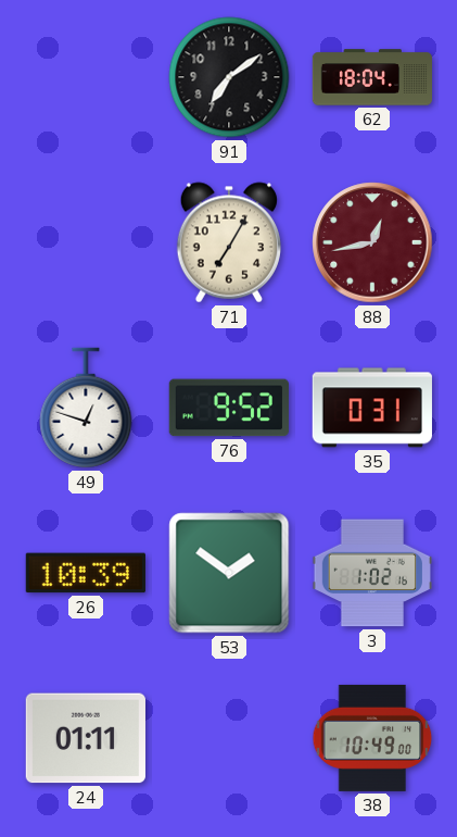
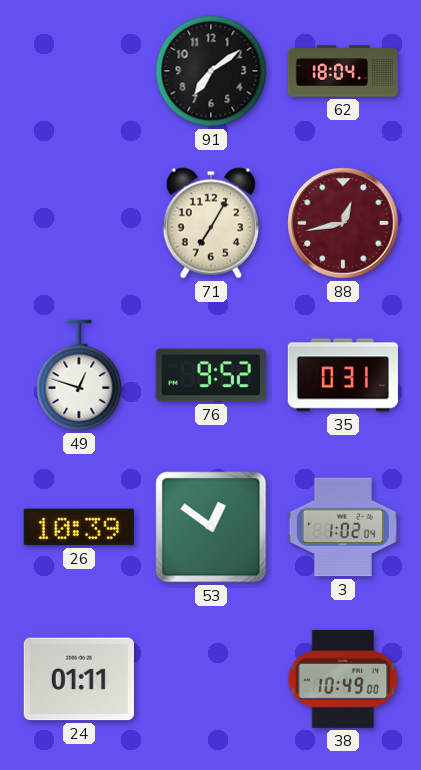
53: 1:51 -> 12:51
3: 1:02:16 -> 1:02:04
